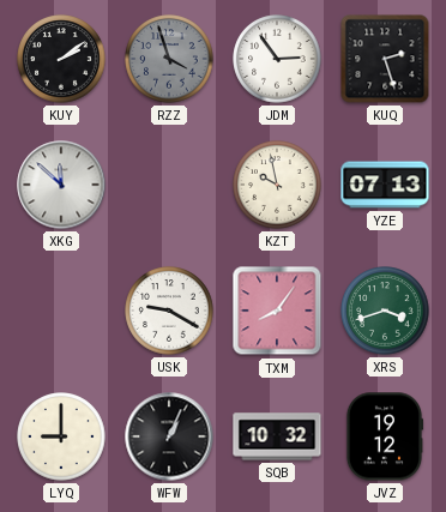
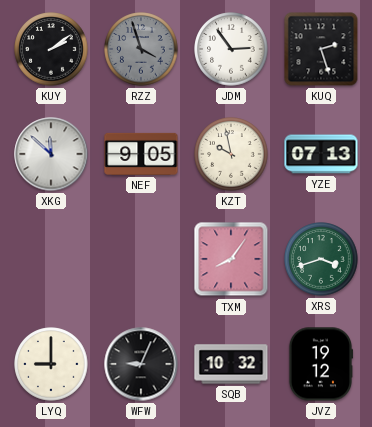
NEF: none -> 9:05
USK: 9:20 -> none
WFW: 1:04 -> 9:04
